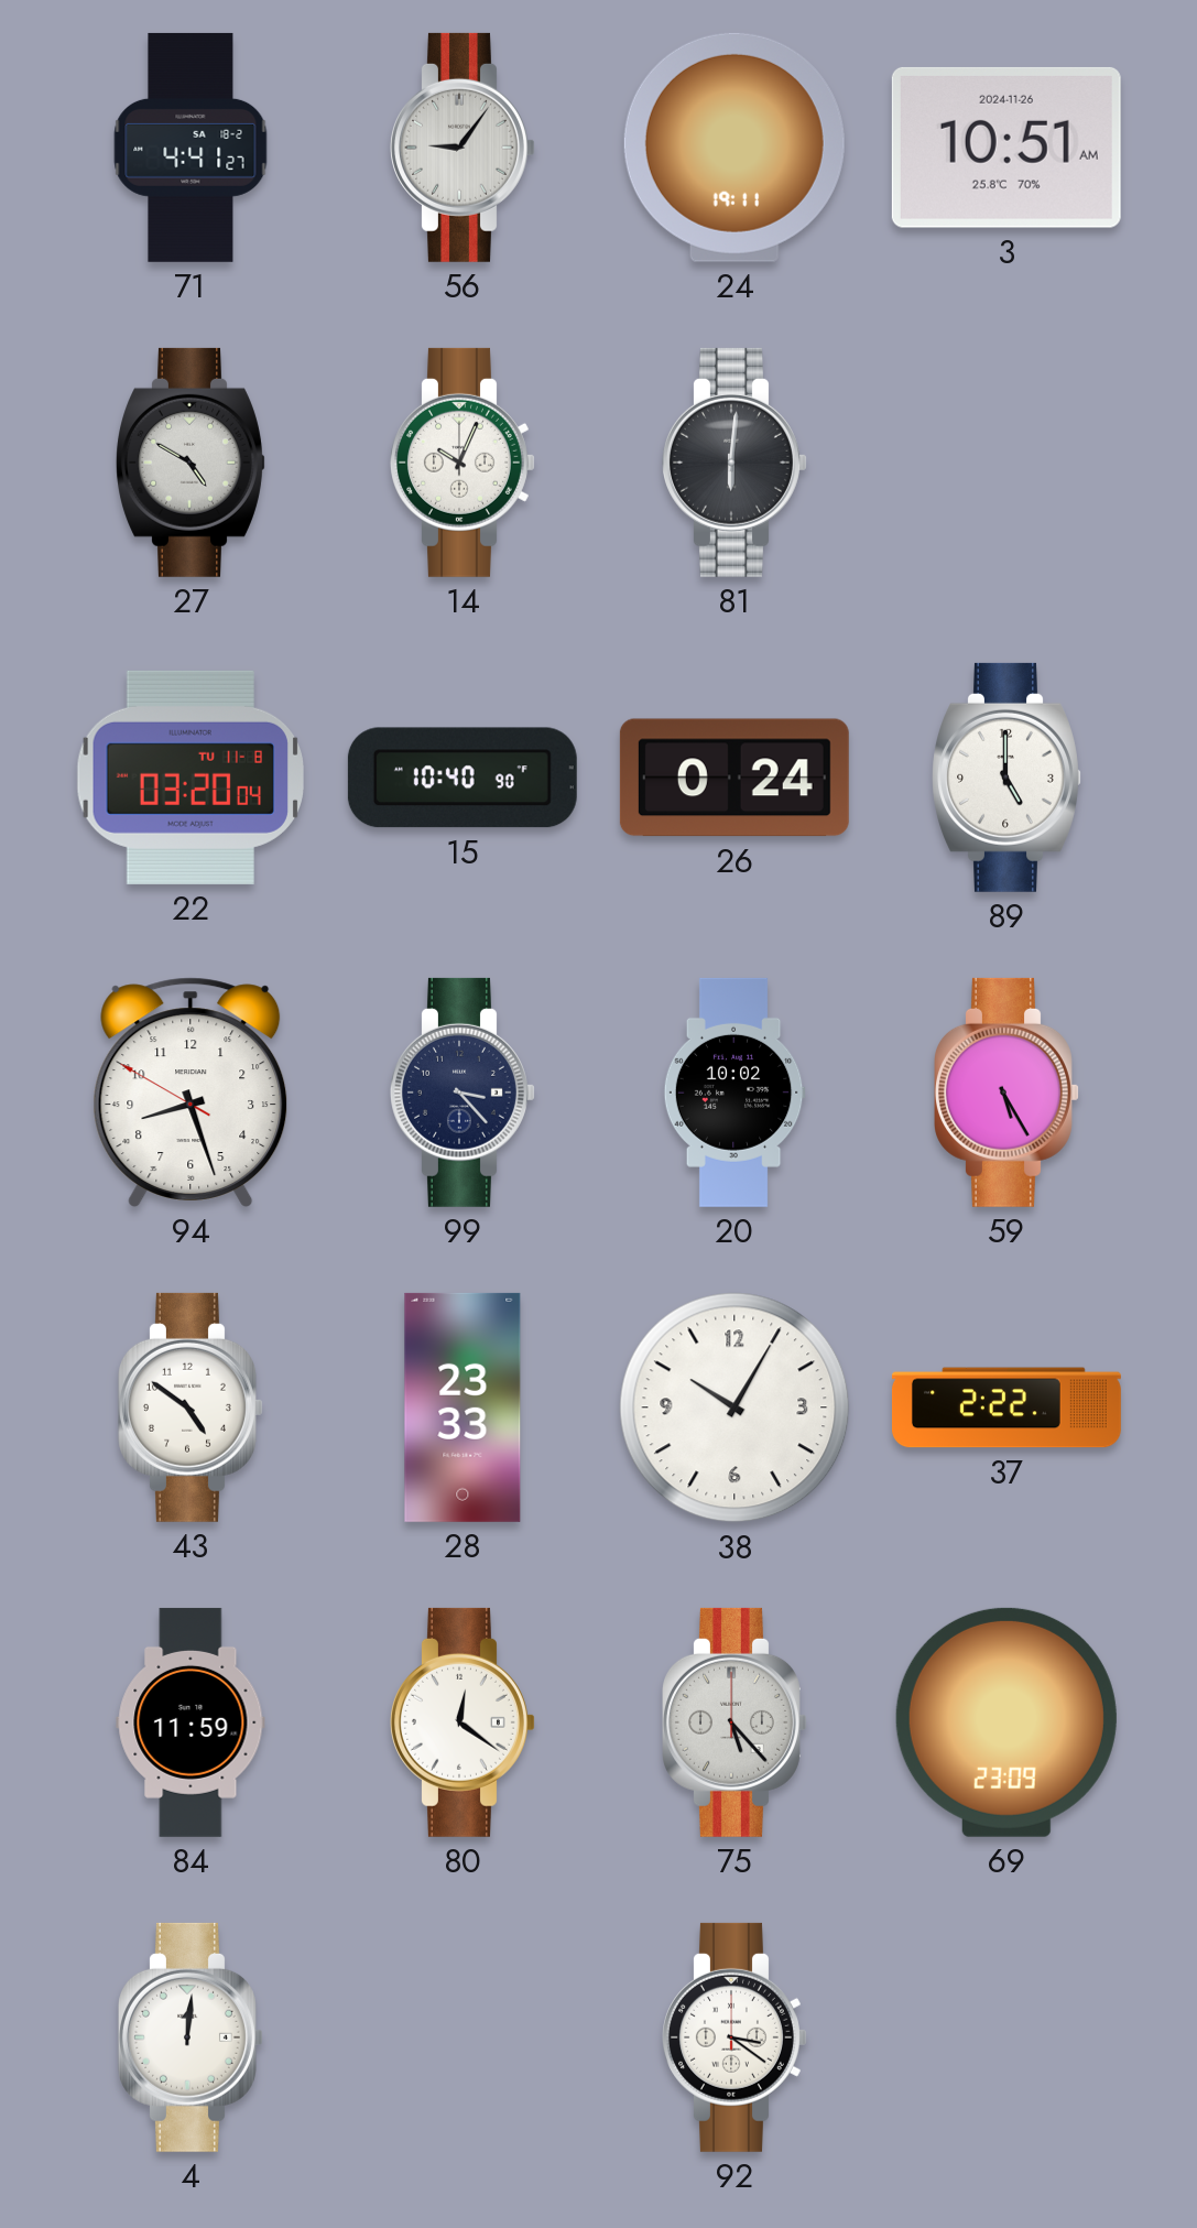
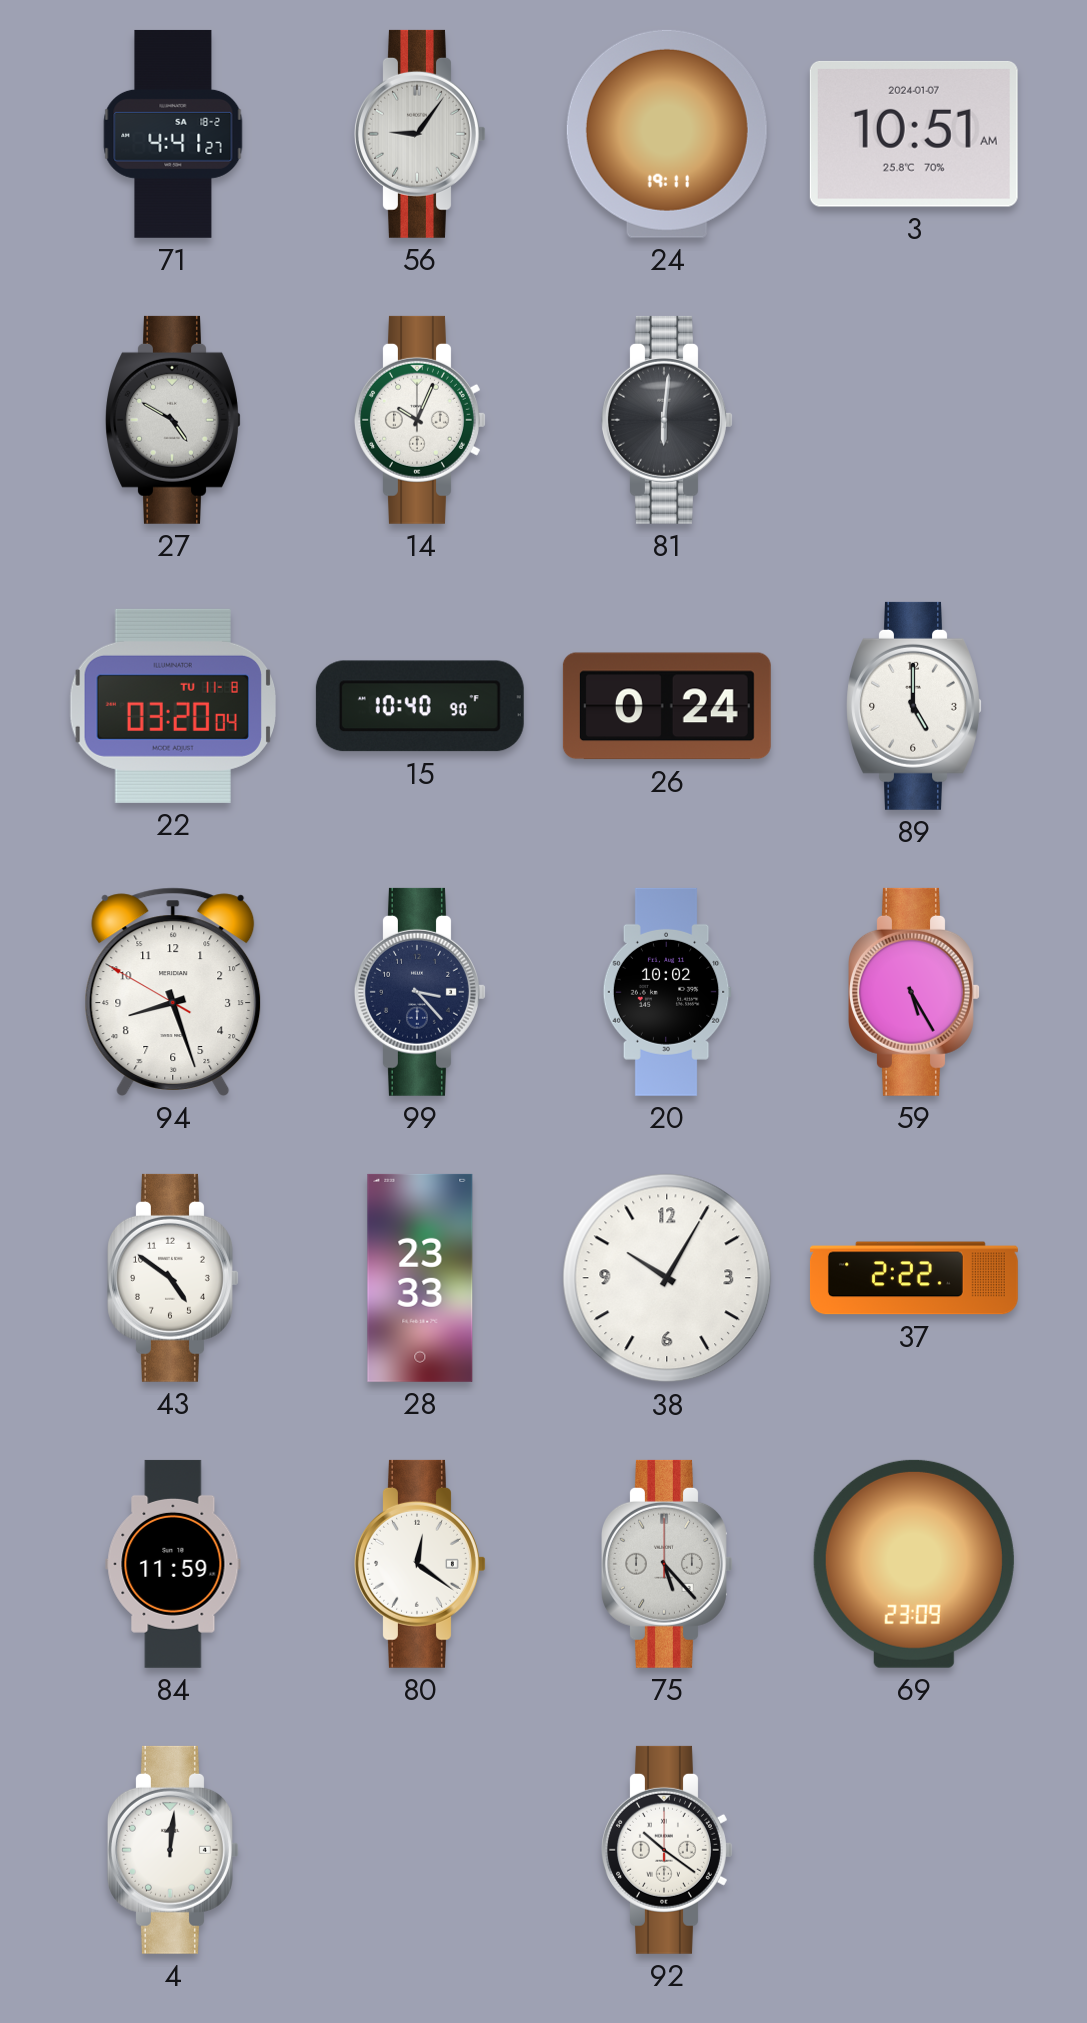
3 date: 2024-11-26 -> 2024-01-07
92: 3:21 -> 10:21
